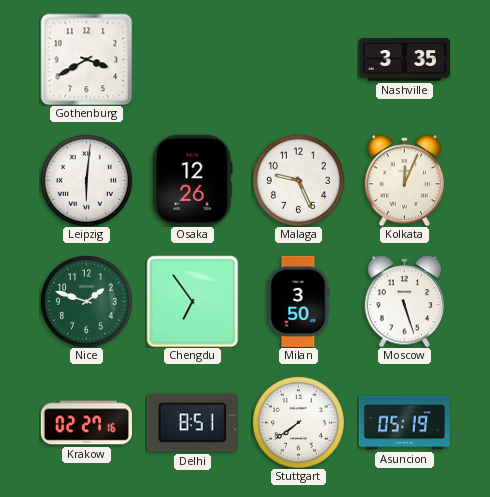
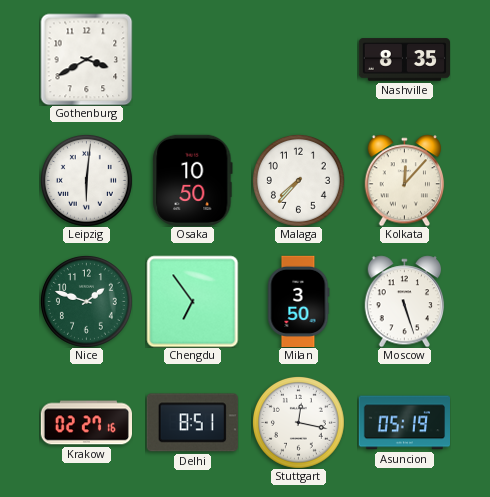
Nashville: 3:35 -> 8:35
Osaka: 12:26 -> 10:50
Malaga: 9:26 -> 7:37
Kolkata: 12:04 -> 12:07
Stuttgart: 7:39 -> 12:17
